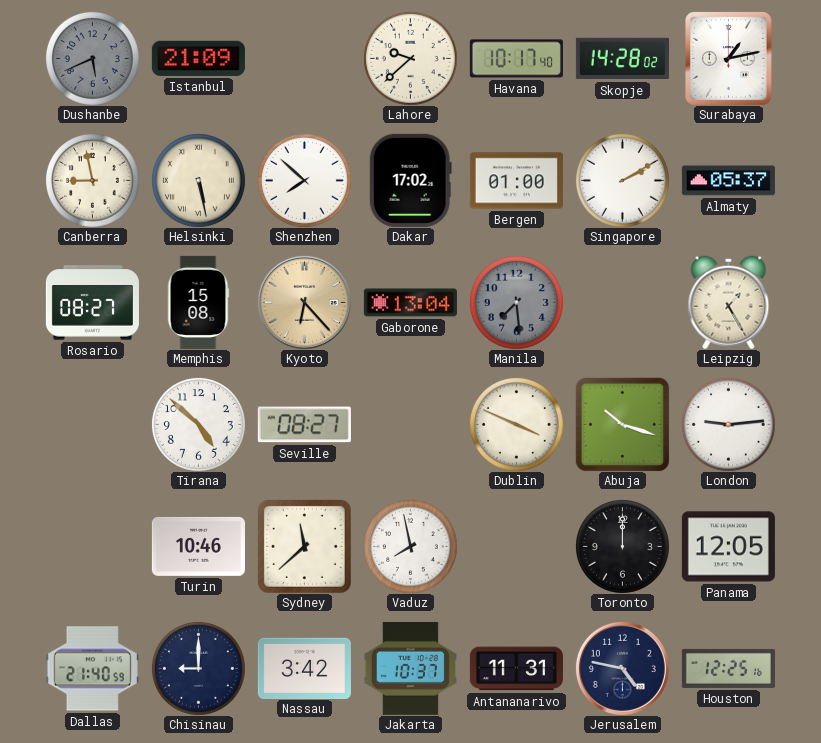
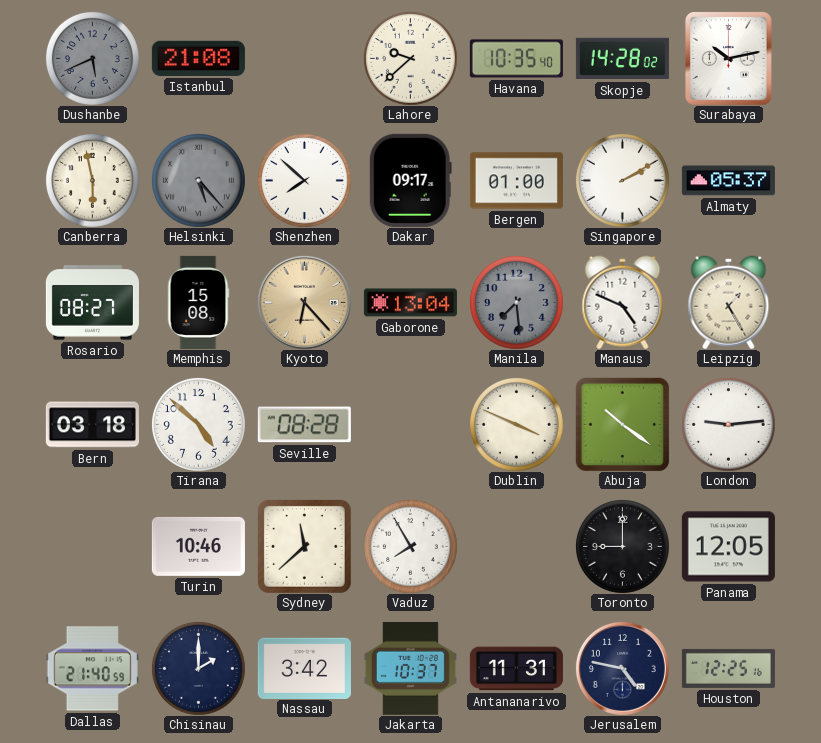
Istanbul: 21:09 -> 21:08
Havana: 10:17 -> 10:35
Surabaya: 1:13 -> 10:13
Canberra: 8:58 -> 5:58
Helsinki: 5:28 -> 5:23
Helsinki dial: cream -> grey
Dakar: 17:02 -> 09:17
Manaus: none -> 4:49
Bern: none -> 03:18
Seville: 08:27 -> 08:28
Abuja: 10:18 -> 10:21
Vaduz: 7:58 -> 7:55
Toronto: 12:00 -> 9:00
Chisinau: 9:00 -> 2:00
